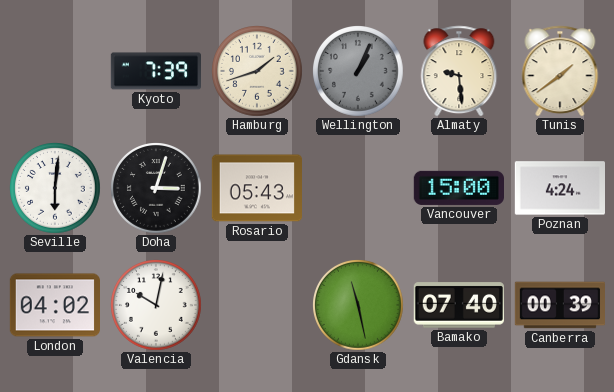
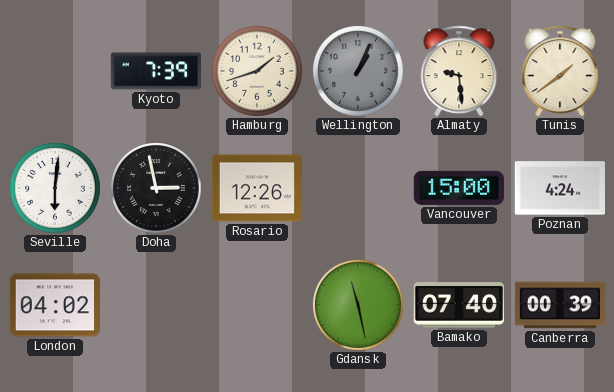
Doha: 3:03 -> 2:58
Rosario: 05:43 -> 12:26
Valencia: 10:02 -> none
